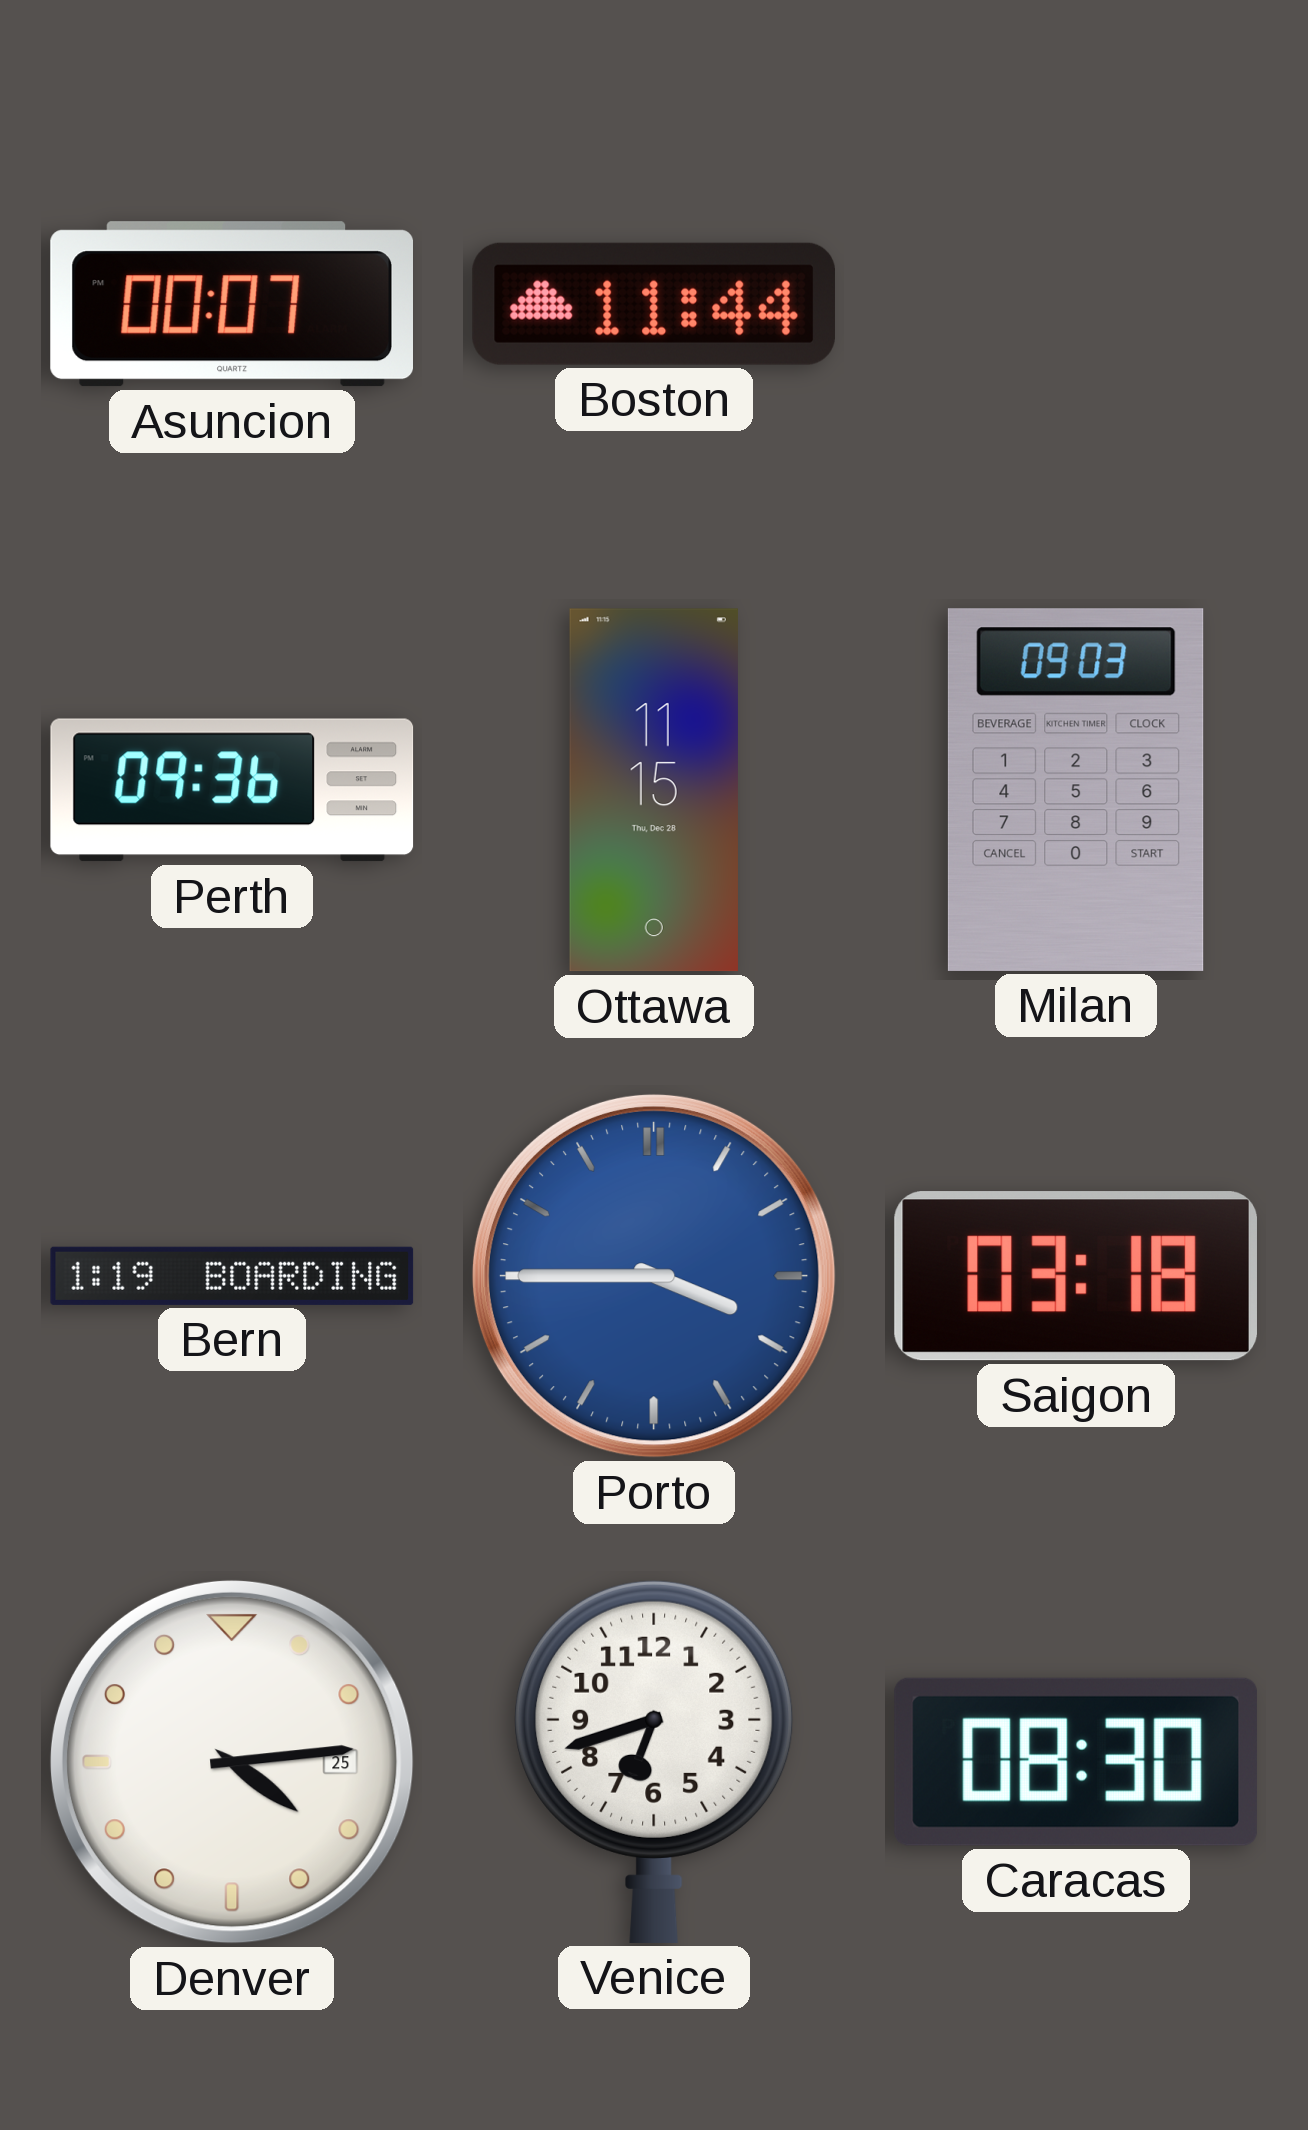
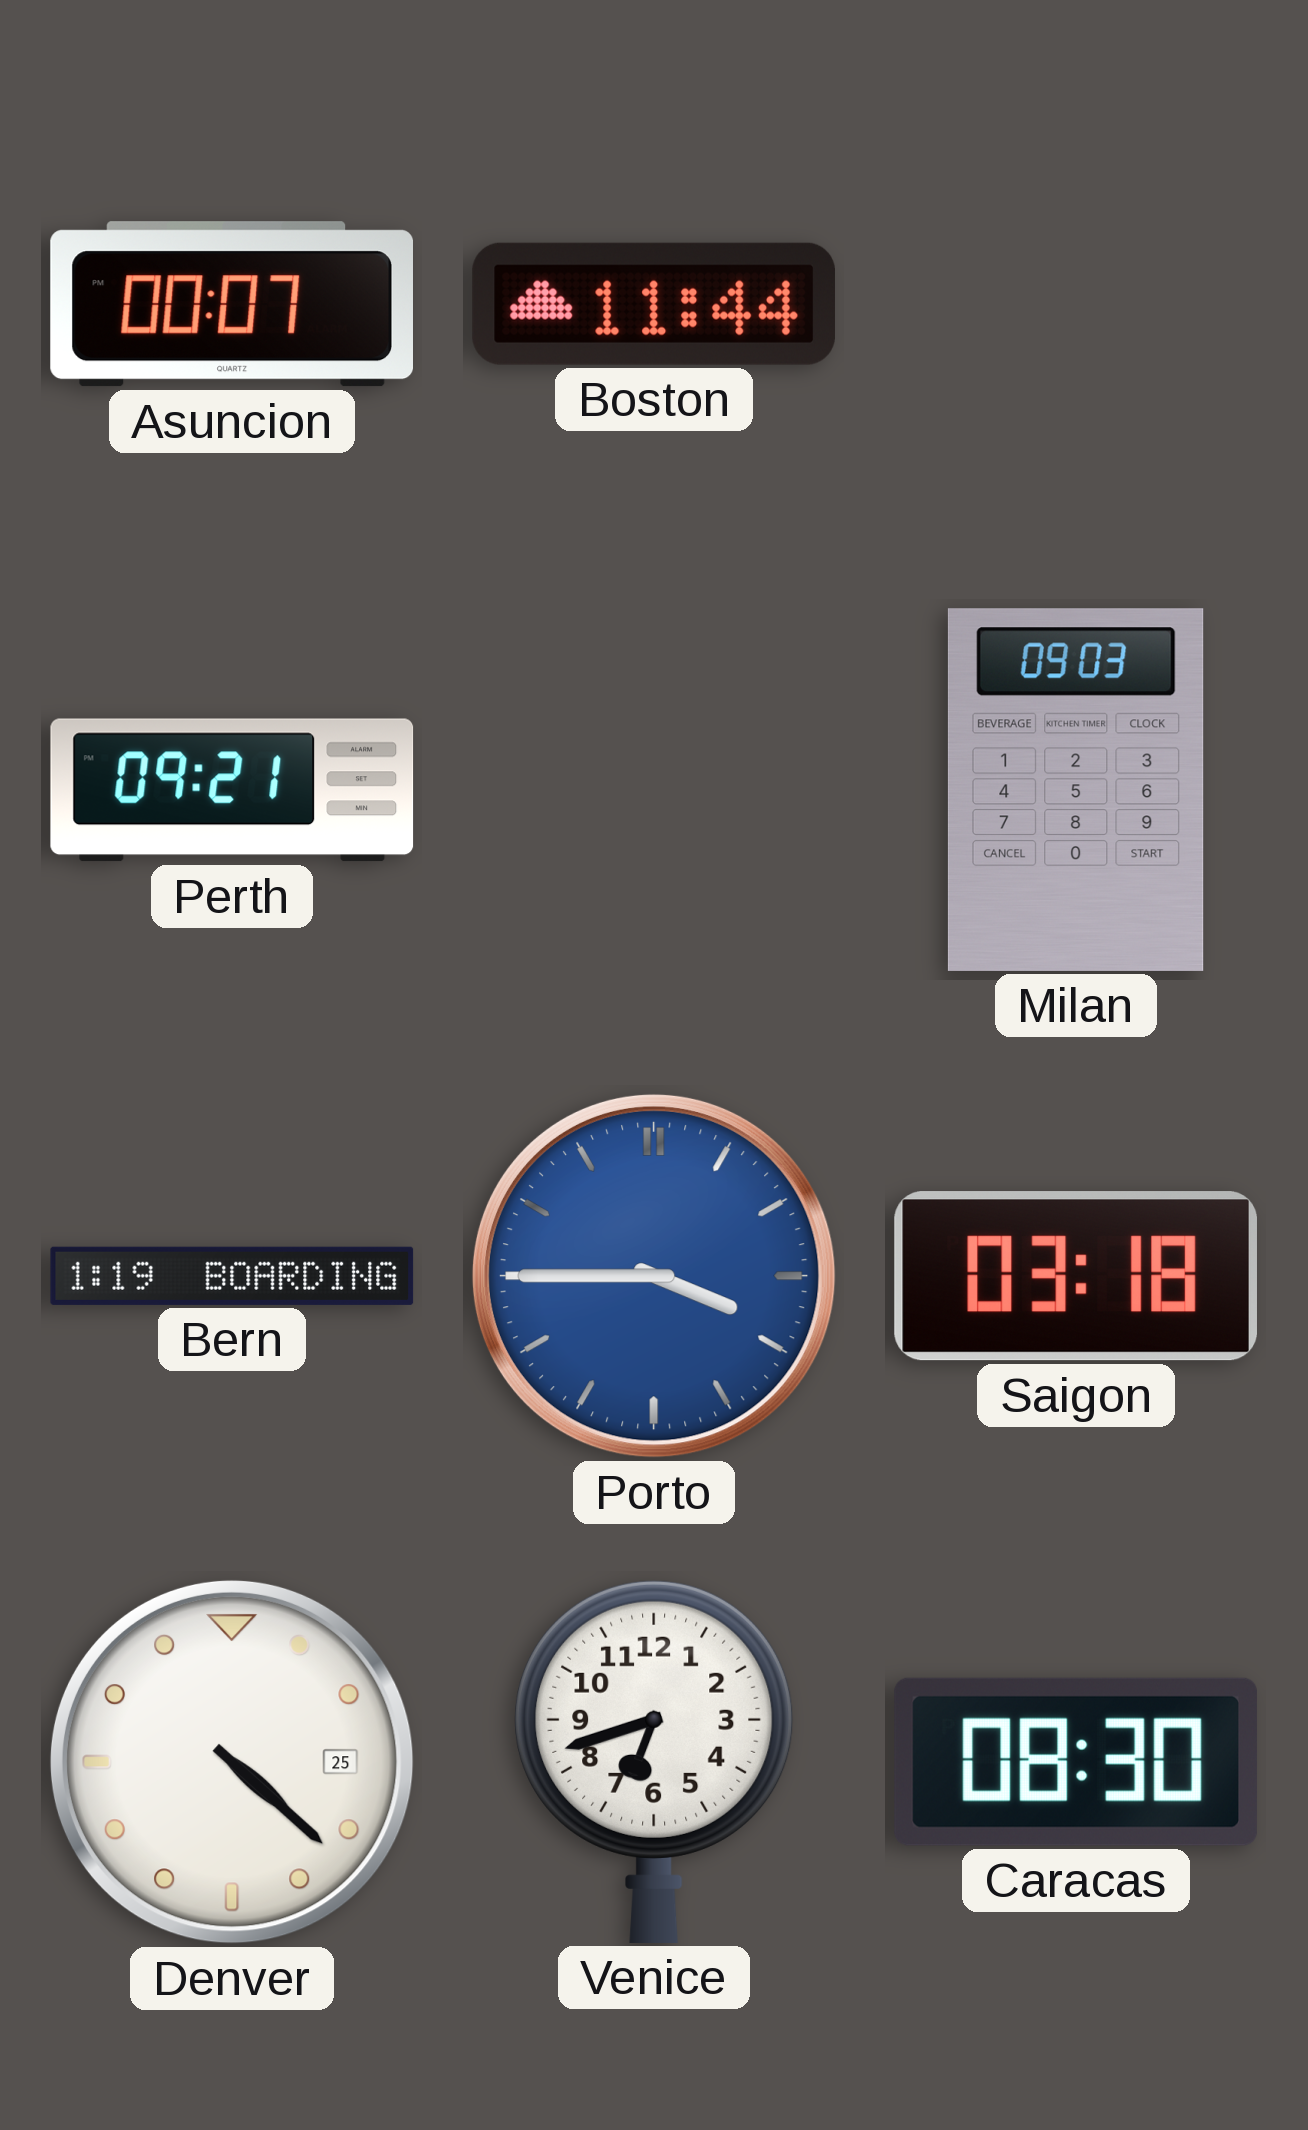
Perth: 09:36 -> 09:21
Ottawa: 11:15 -> none
Denver: 4:14 -> 4:22
